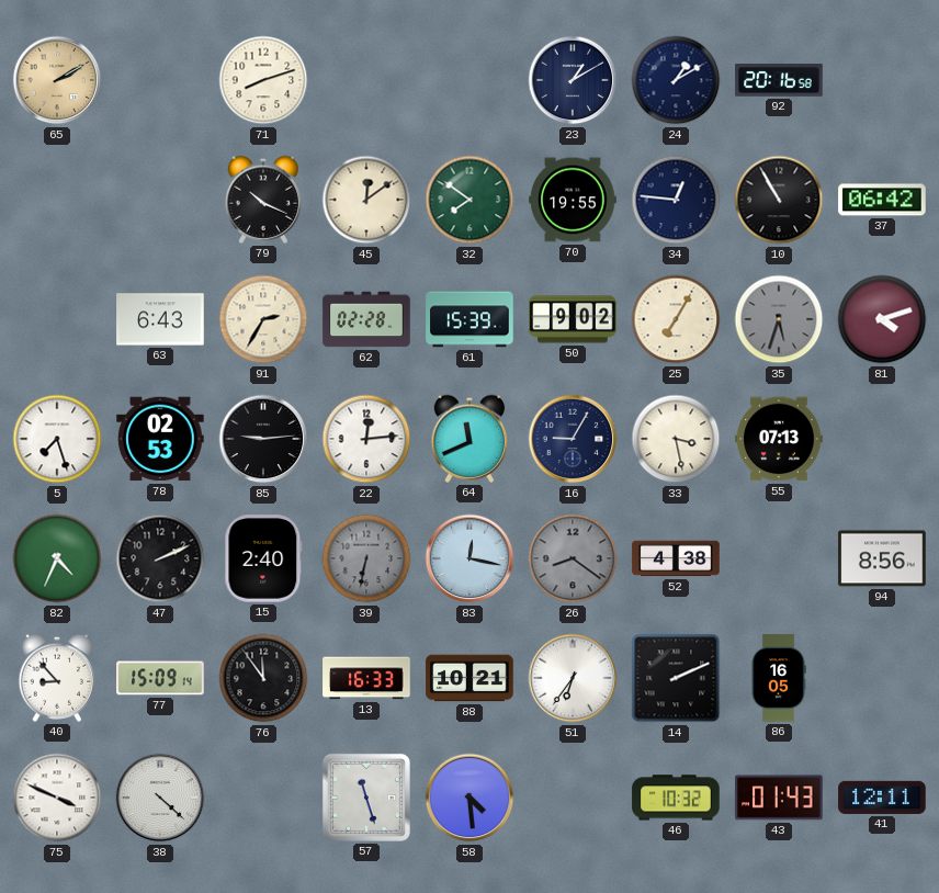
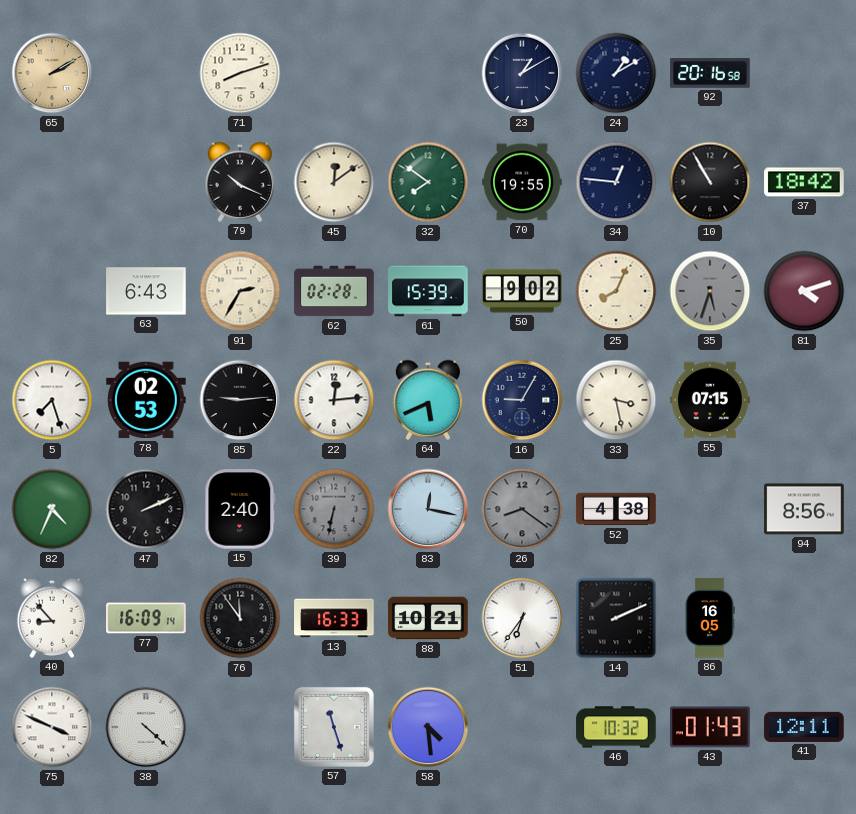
37: 06:42 -> 18:42
25: 7:05 -> 8:04
64: 11:41 -> 5:41
55: 07:13 -> 07:15
77: 15:09 -> 16:09
